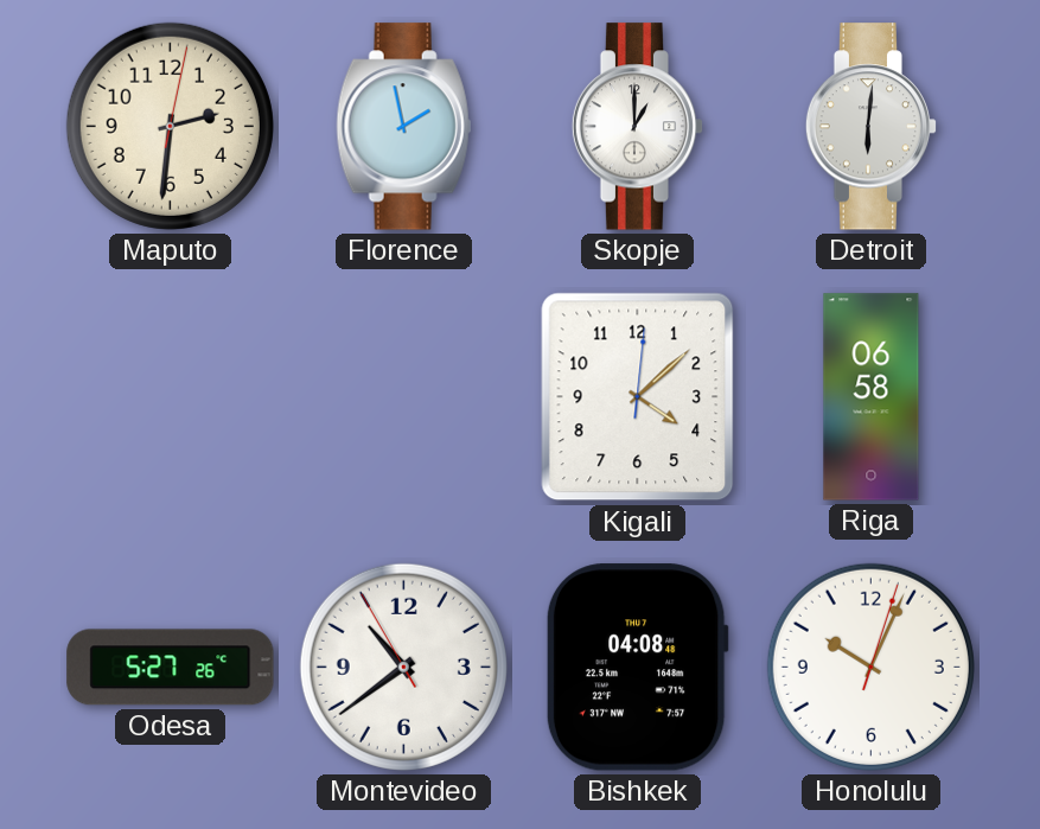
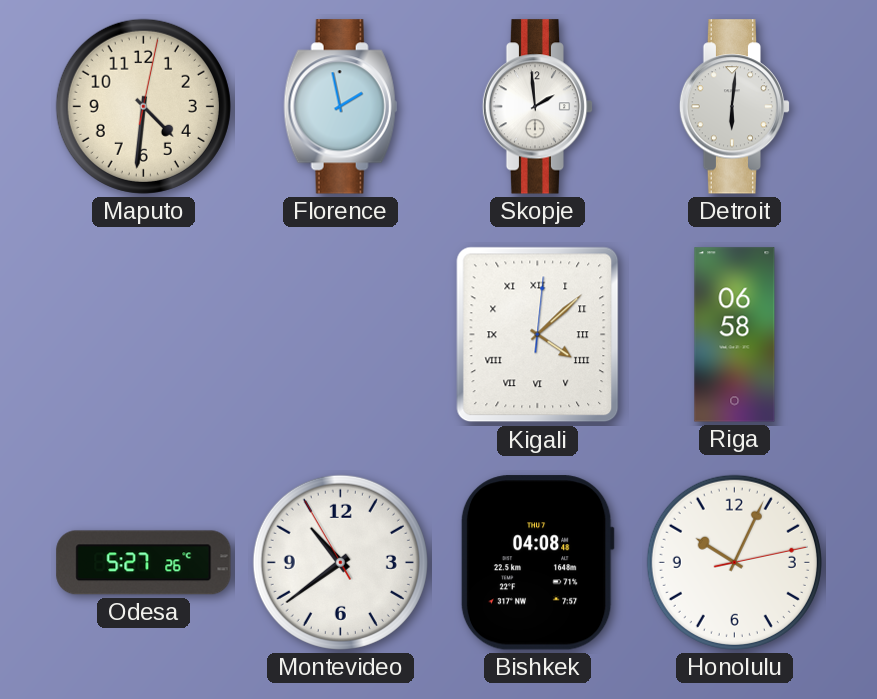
Maputo: 2:31 -> 4:31
Skopje: 1:00 -> 1:59
Kigali numerals: Arabic -> Roman
Honolulu: 10:04:03 -> 10:04:13
